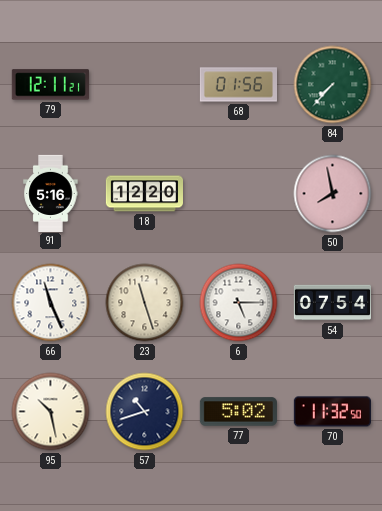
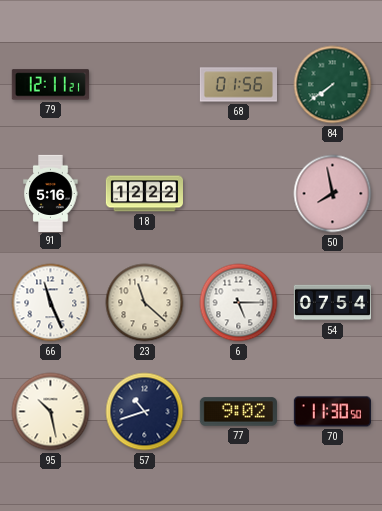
84: 7:37 -> 7:39
18: 12:20 -> 12:22
23: 11:27 -> 11:22
77: 5:02 -> 9:02
70: 11:32 -> 11:30
